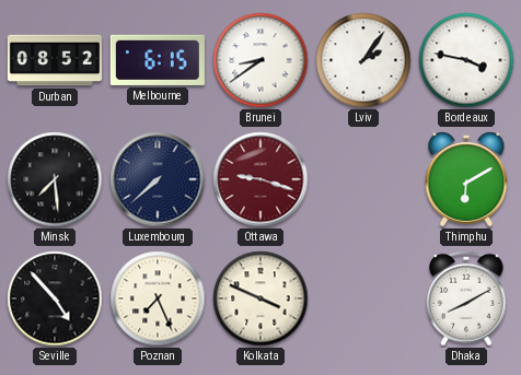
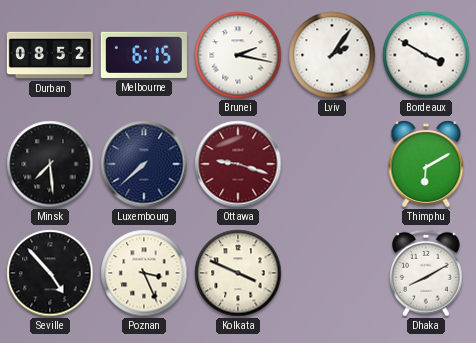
Brunei: 8:39 -> 2:17
Bordeaux: 3:47 -> 3:50
Poznan: 7:26 -> 3:26
